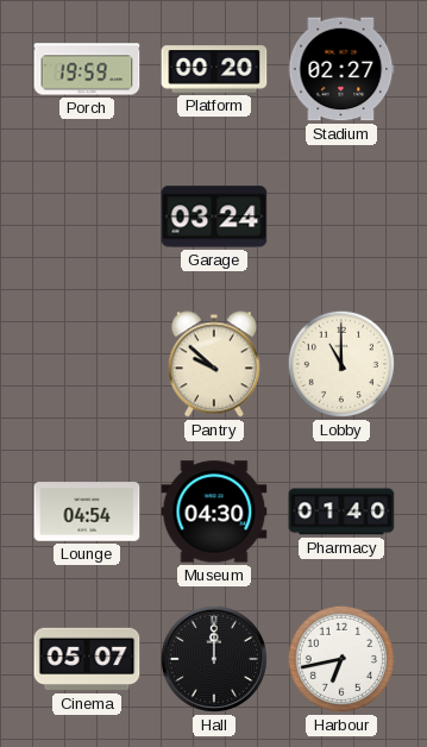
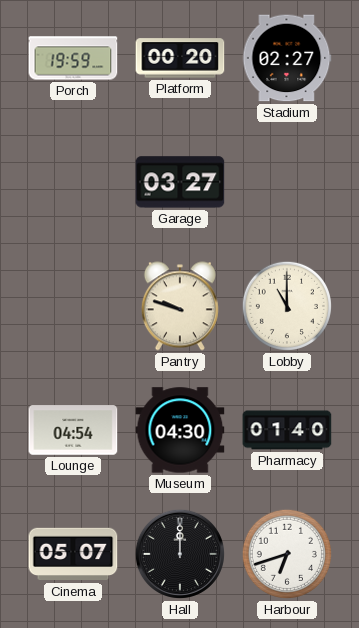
Garage: 03:24 -> 03:27
Pantry: 9:52 -> 9:48
Harbour: 6:43 -> 6:42
